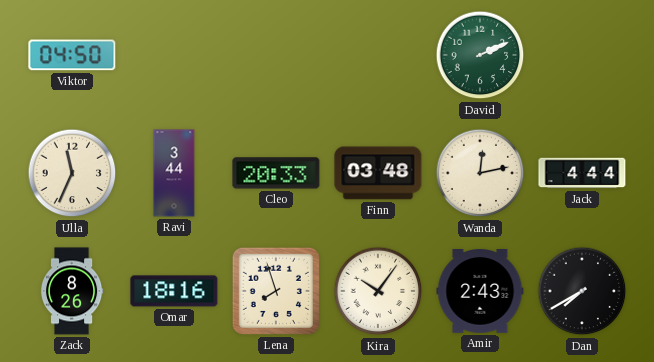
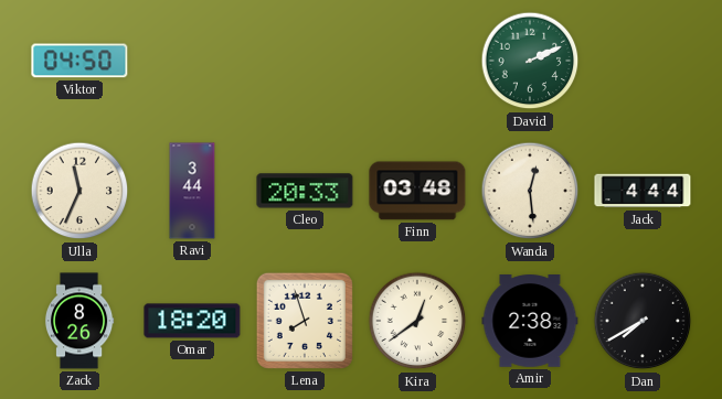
Wanda: 12:13 -> 12:29
Omar: 18:16 -> 18:20
Kira: 10:06 -> 12:39
Amir: 2:43 -> 2:38
